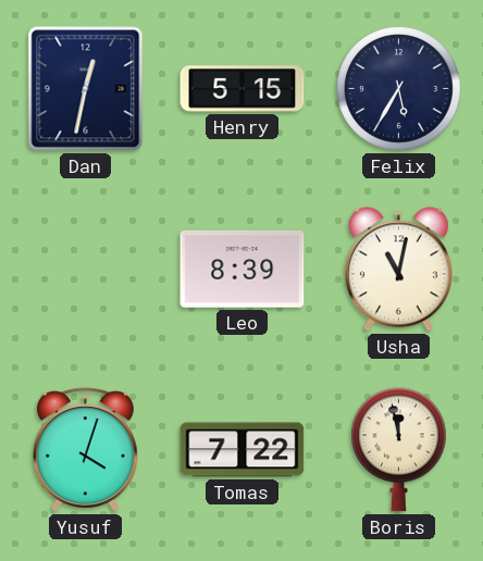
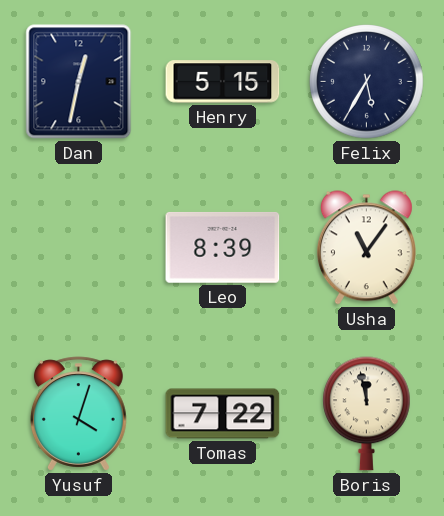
Usha: 11:02 -> 11:06
